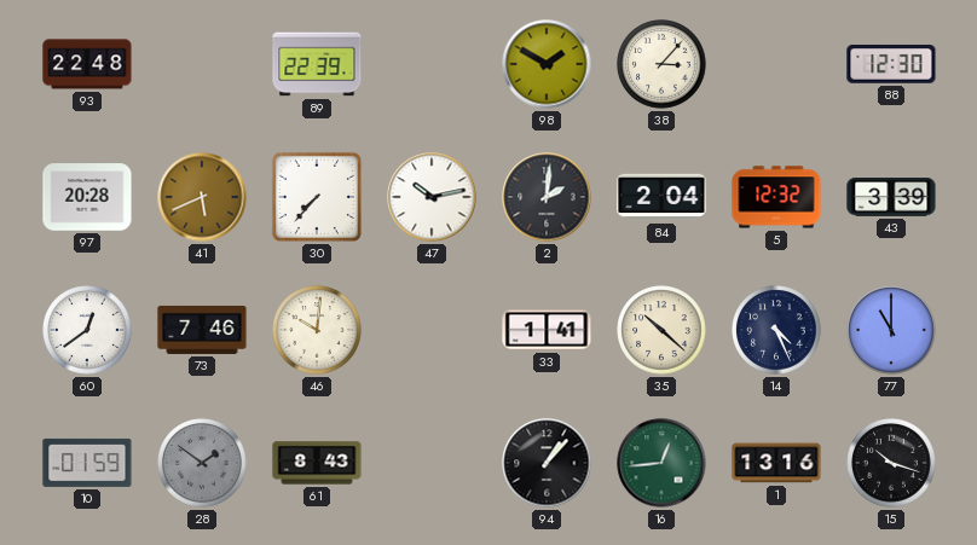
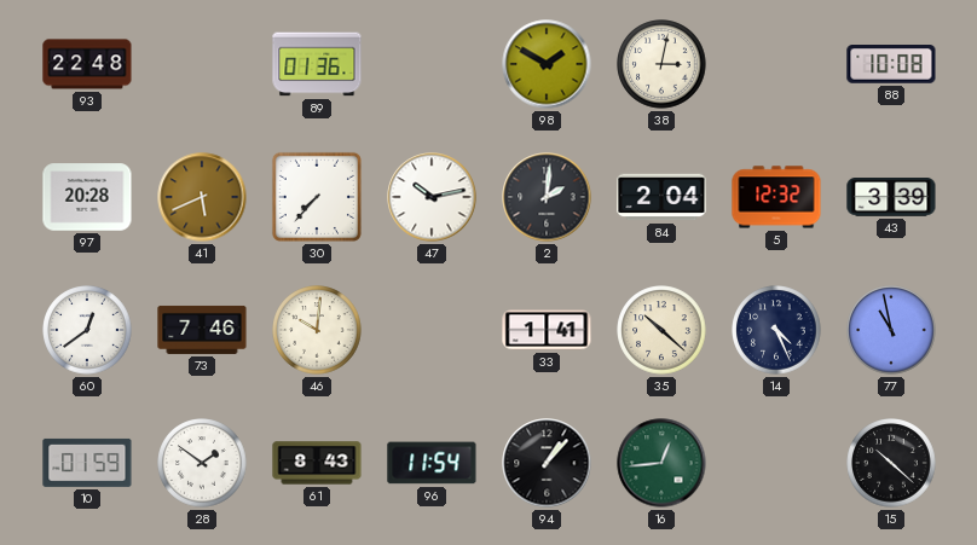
89: 22:39 -> 01:36
38: 3:07 -> 3:02
88: 12:30 -> 10:08
77: 11:00 -> 10:58
28 dial: grey -> white
96: none -> 11:54
1: 13:16 -> none
15: 10:18 -> 10:22
